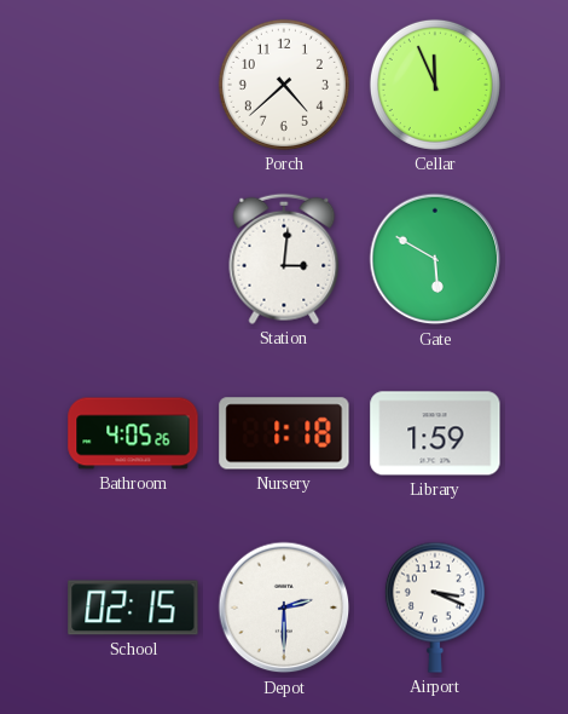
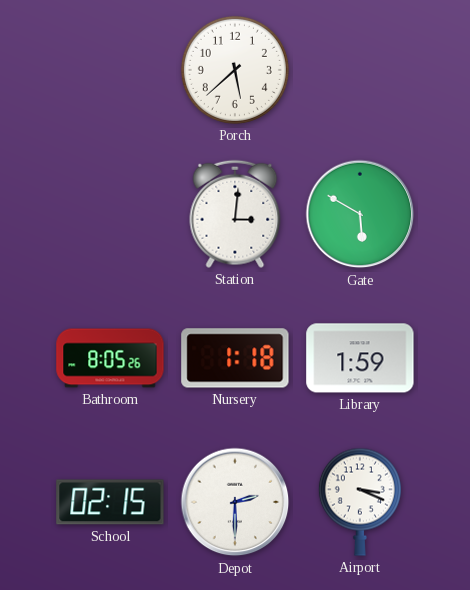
Porch: 4:38 -> 5:38
Cellar: 11:56 -> none
Bathroom: 4:05 -> 8:05
